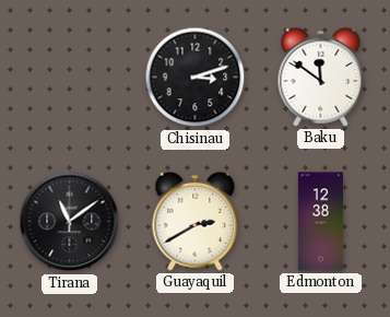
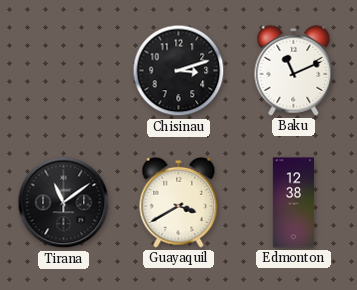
Baku: 11:51 -> 11:11
Guayaquil: 2:40 -> 3:40
